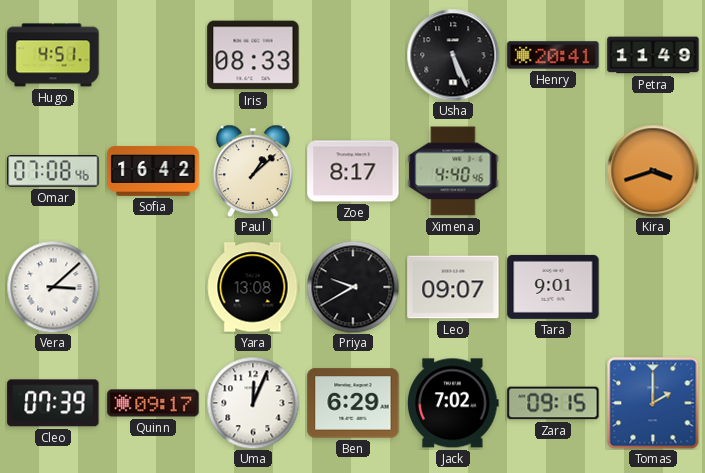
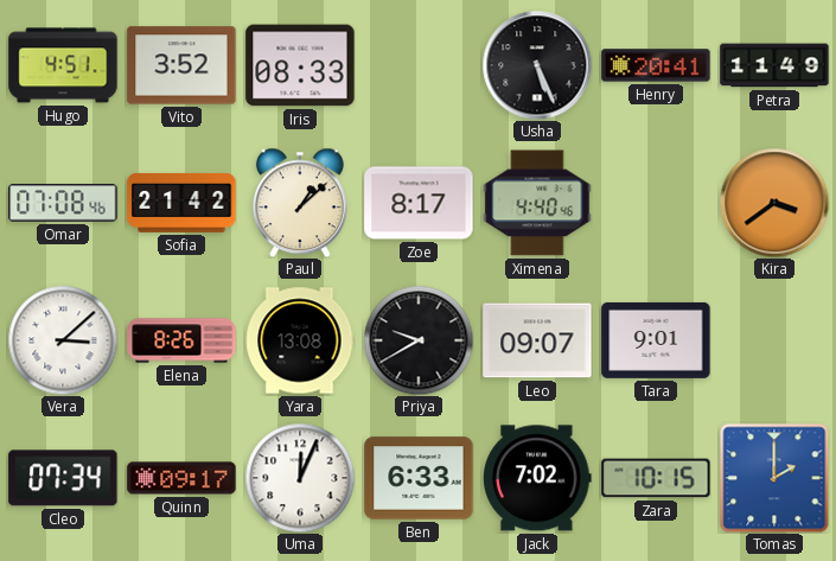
Vito: none -> 3:52
Sofia: 16:42 -> 21:42
Kira: 3:42 -> 3:39
Elena: none -> 8:26
Cleo: 07:39 -> 07:34
Ben: 6:29 -> 6:33
Zara: 09:15 -> 10:15
